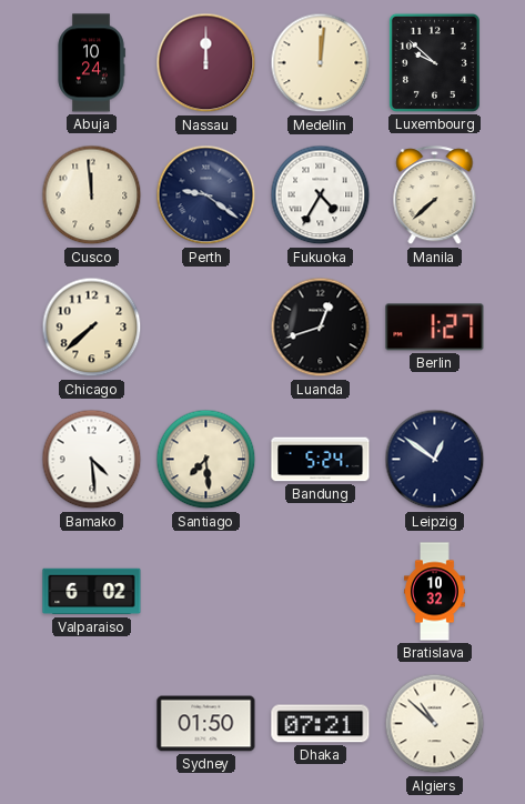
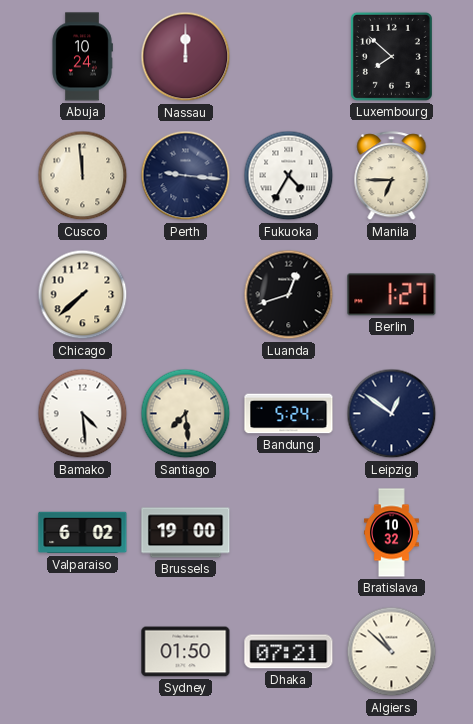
Medellin: 12:01 -> none
Luxembourg: 9:52 -> 7:52
Perth: 9:21 -> 9:16
Manila: 7:38 -> 6:45
Brussels: none -> 19:00
